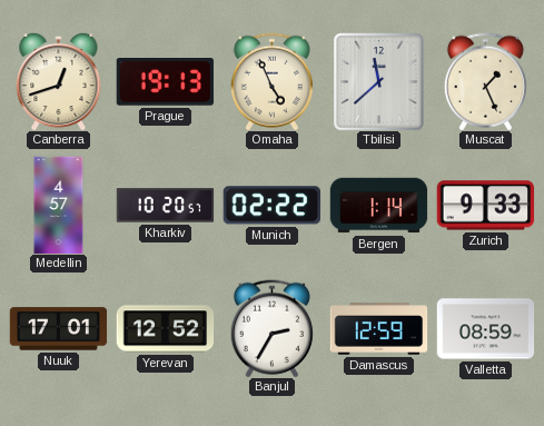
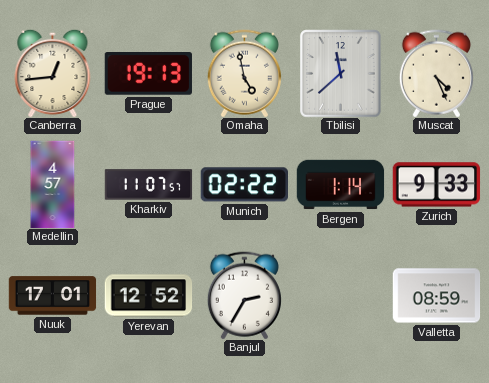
Canberra: 12:42 -> 12:44
Omaha: 4:56 -> 4:58
Muscat: 1:26 -> 4:26
Kharkiv: 10:20 -> 11:07
Damascus: 12:59 -> none
